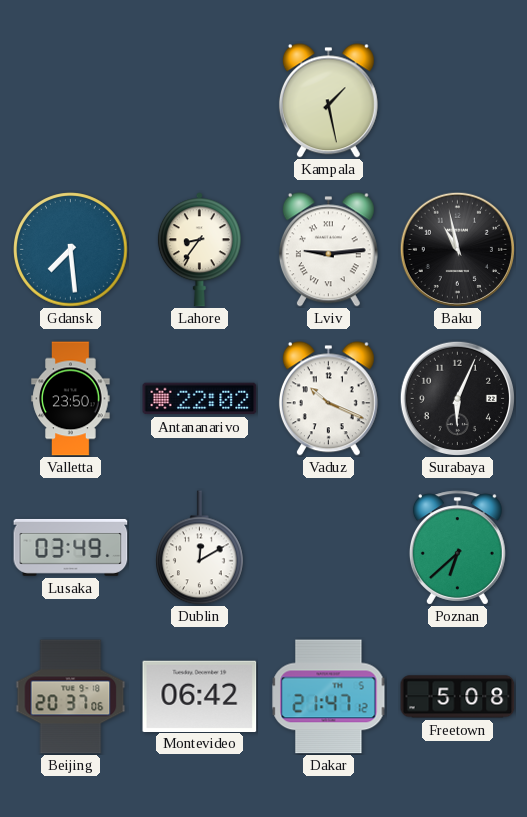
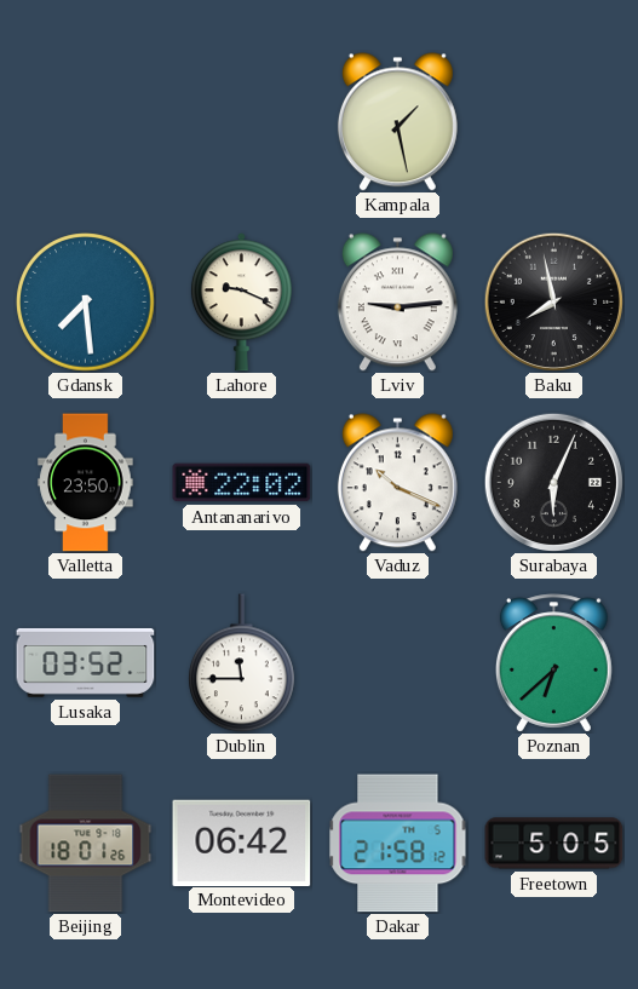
Lahore: 8:36 -> 9:19
Baku: 10:58 -> 7:58
Lusaka: 03:49 -> 03:52
Dublin: 12:10 -> 11:45
Beijing: 20:37 -> 18:01
Dakar: 21:47 -> 21:58
Freetown: 5:08 -> 5:05
